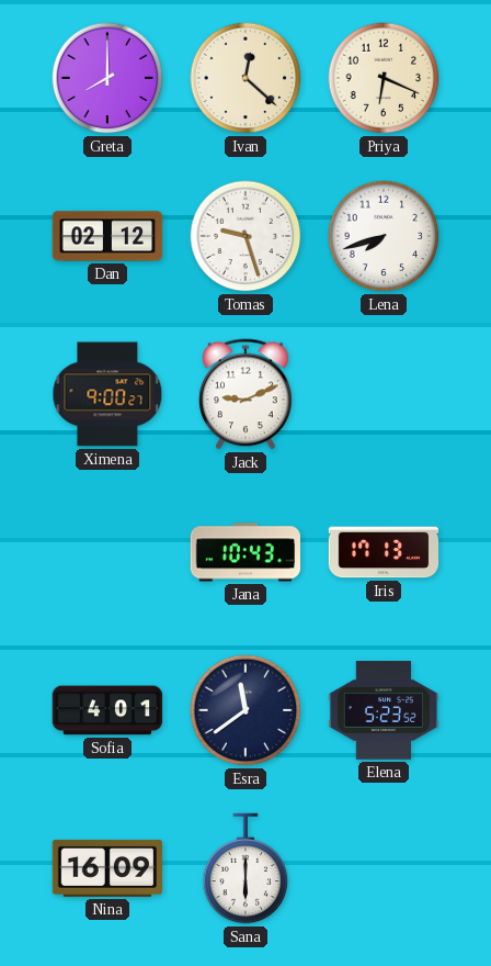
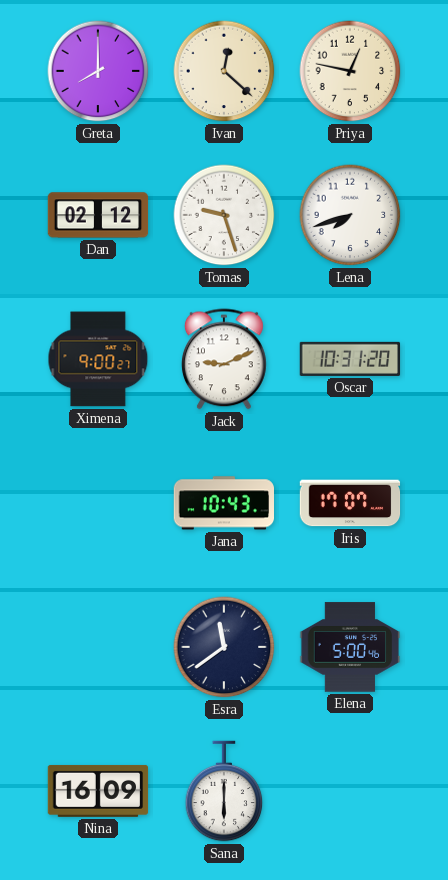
Priya: 6:19 -> 12:47
Oscar: none -> 10:31
Iris: 17:13 -> 17:07
Sofia: 4:01 -> none
Elena: 5:23 -> 5:00
